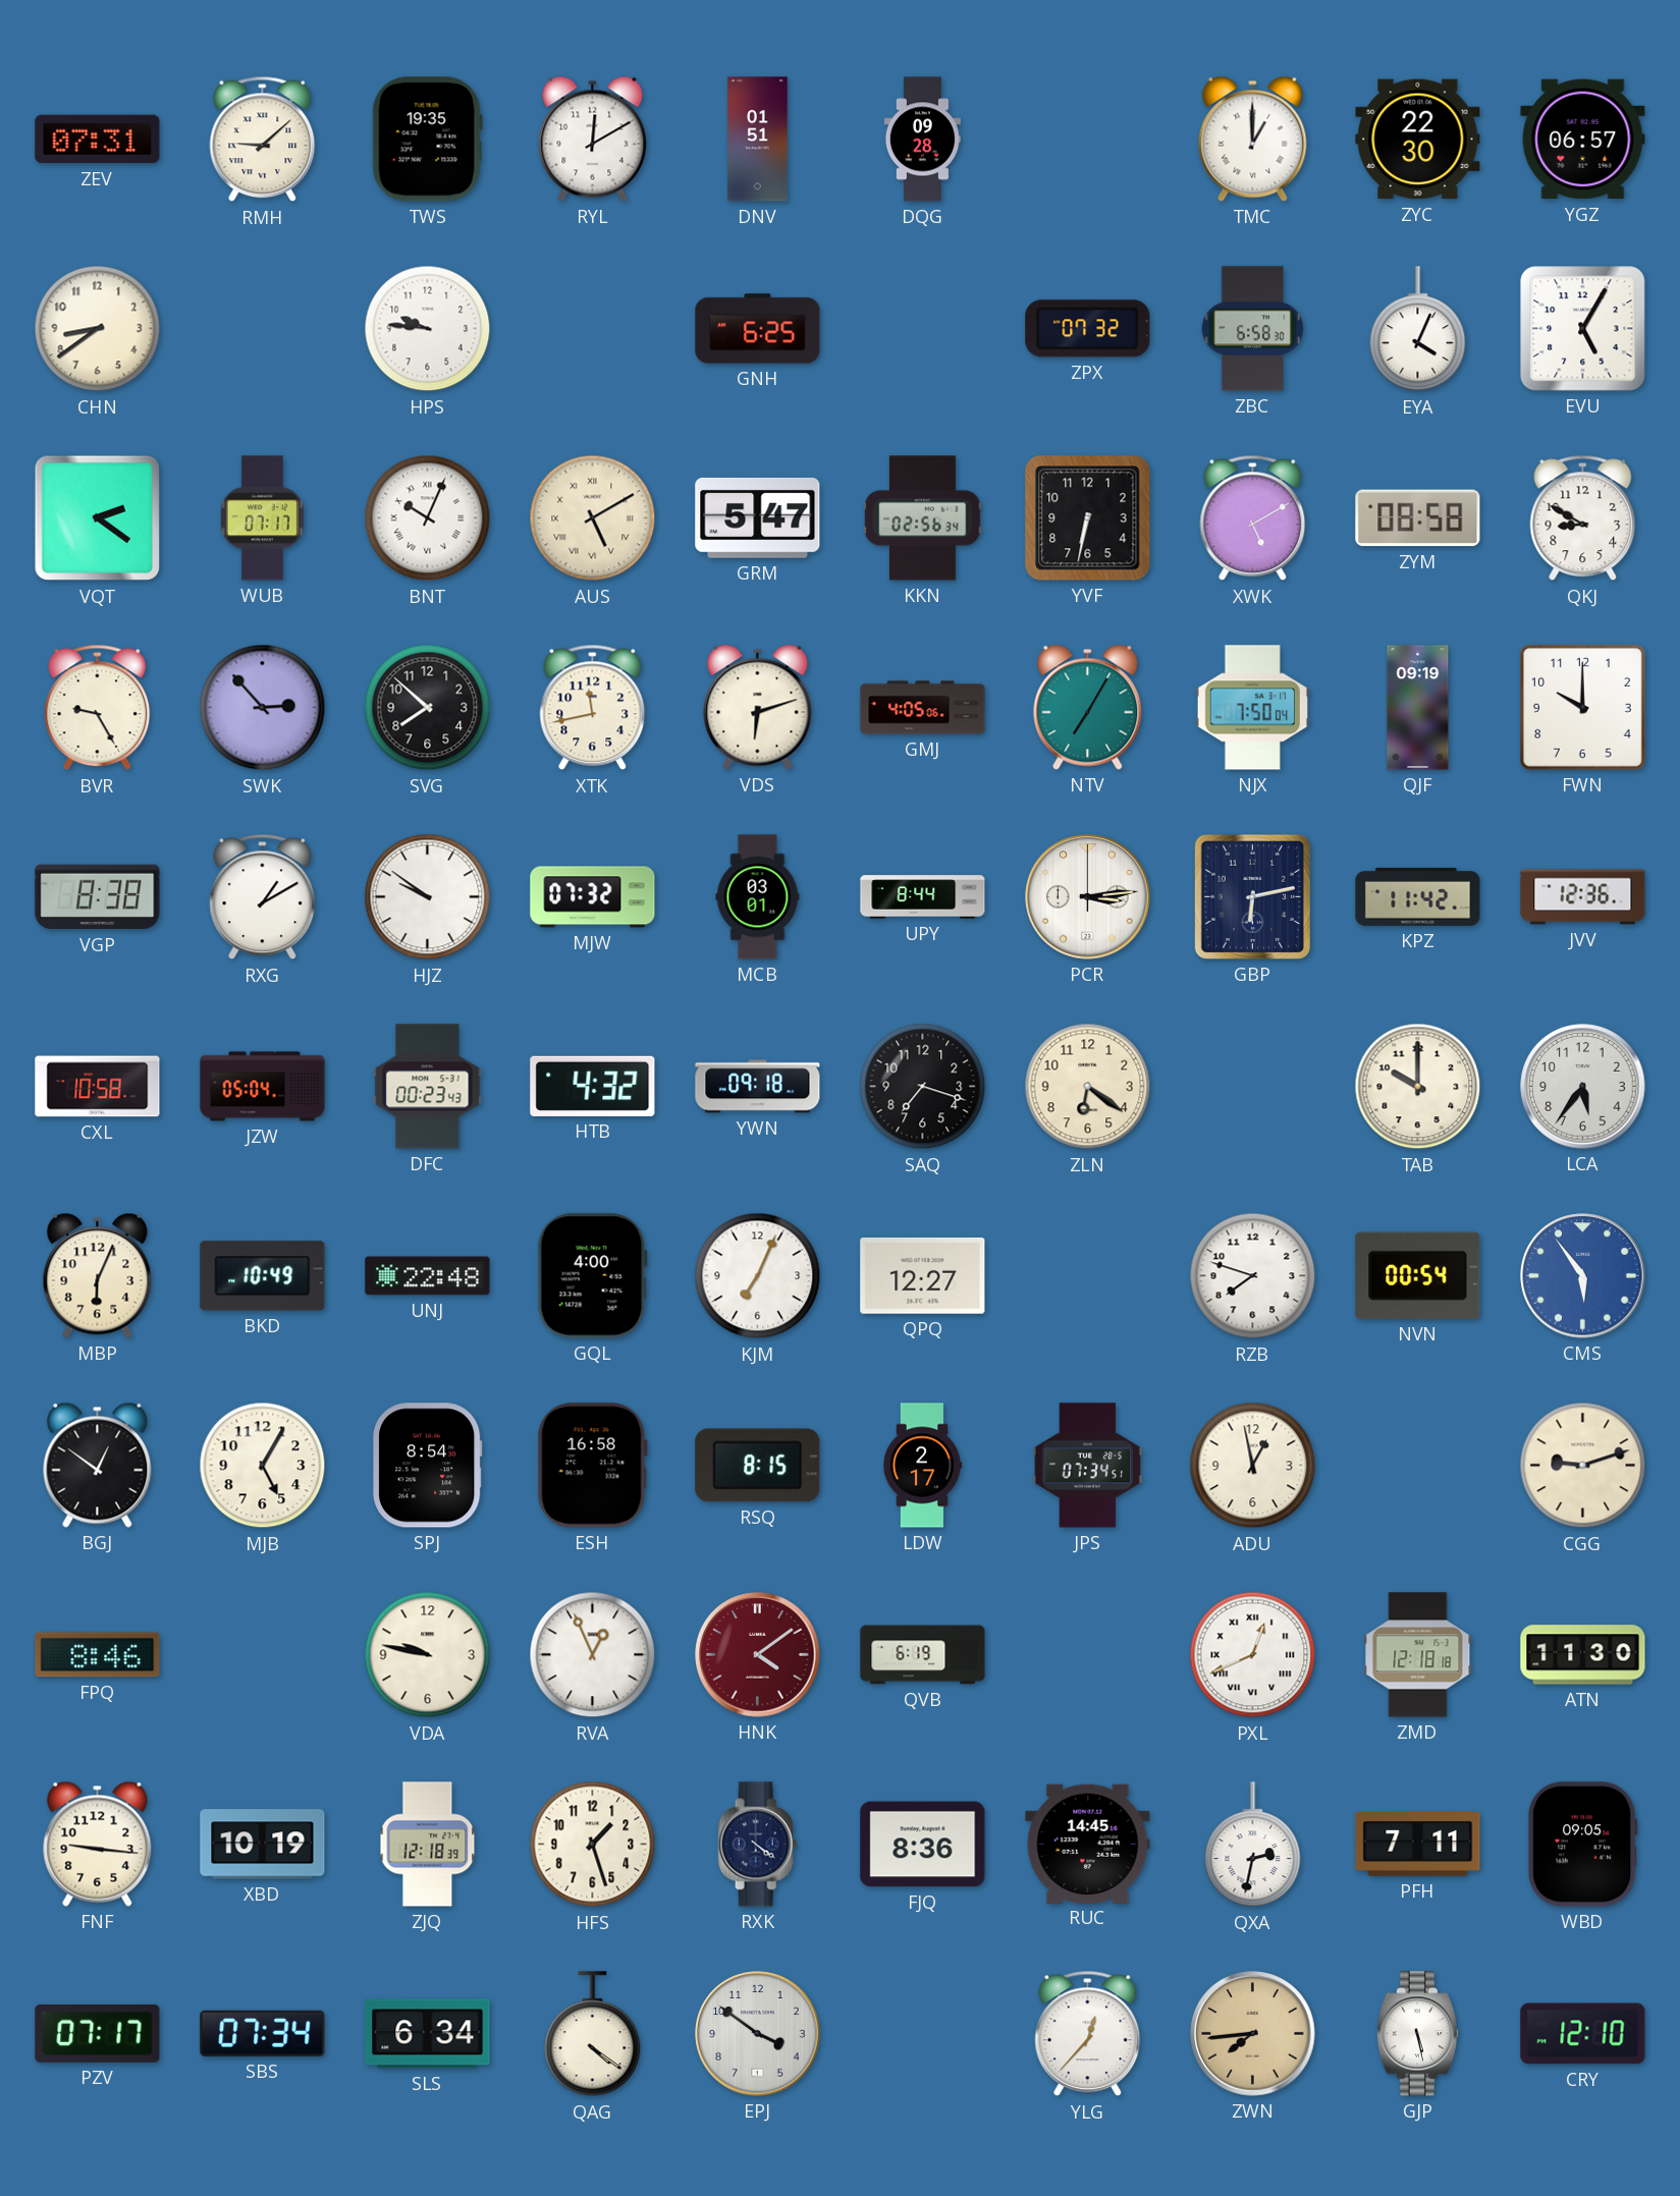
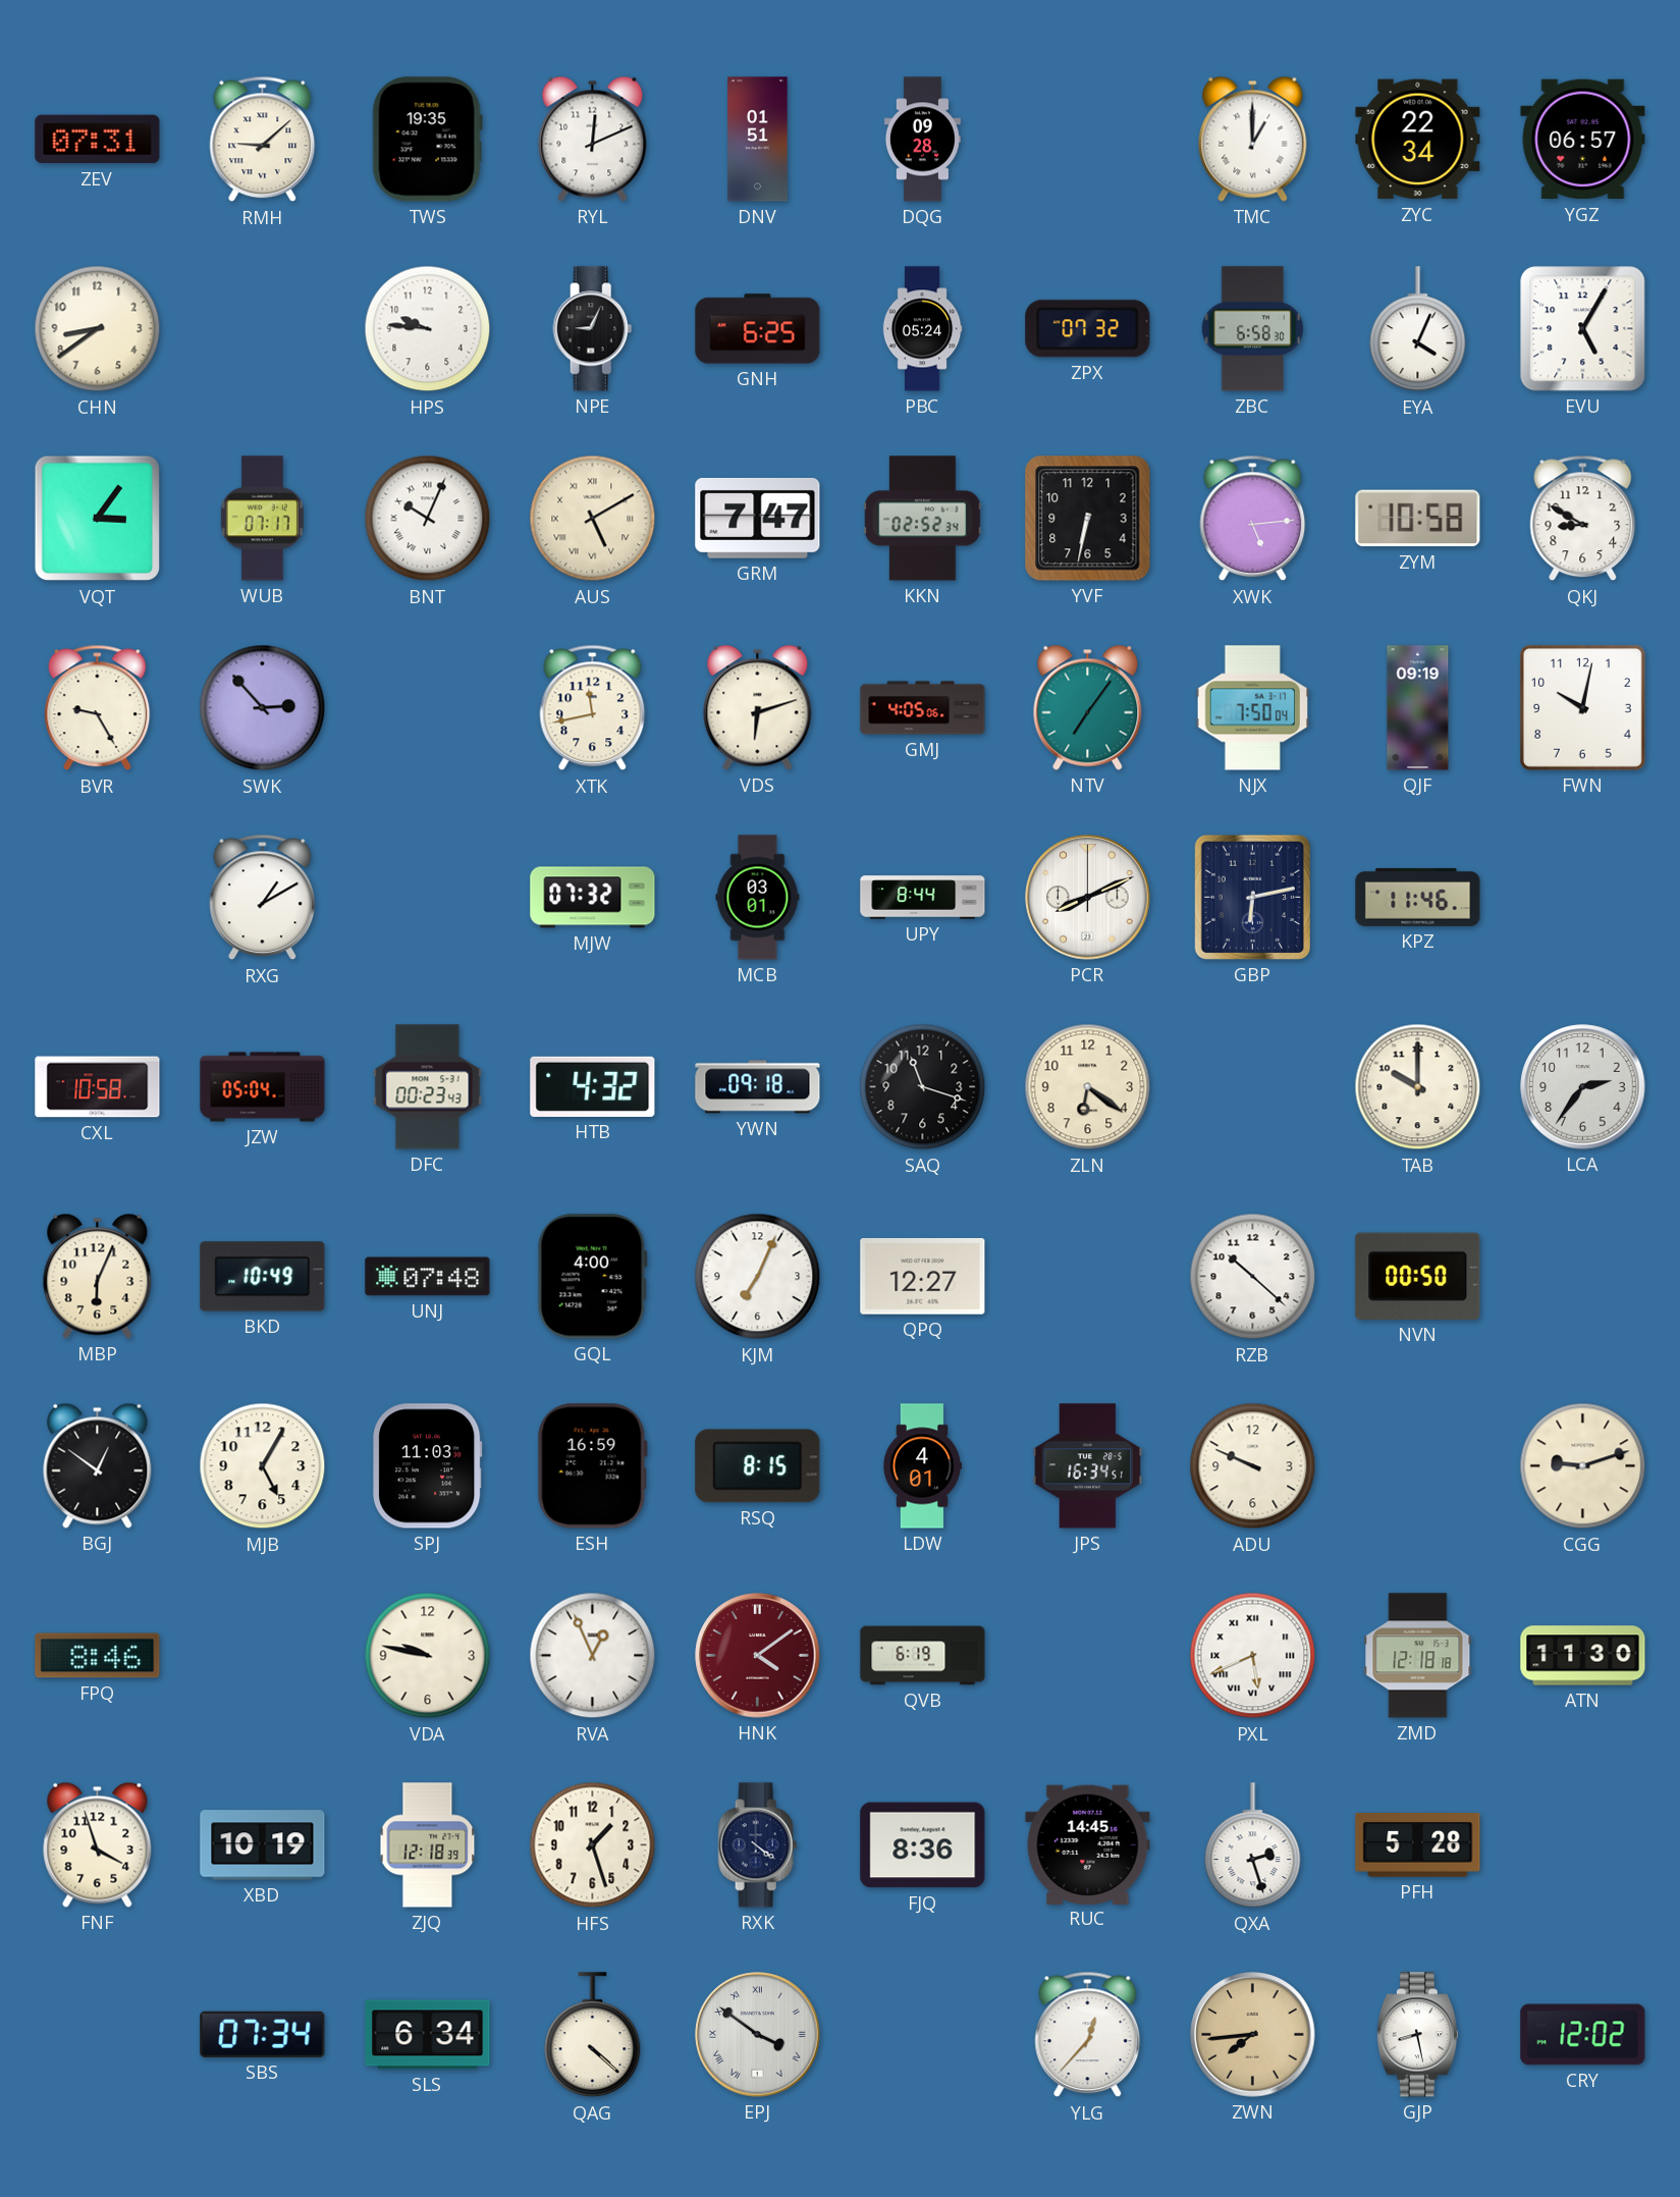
RYL: 12:10 -> 12:11
ZYC: 22:30 -> 22:34
NPE: none -> 9:04
PBC: none -> 05:24
VQT: 2:21 -> 3:06
GRM: 5:47 -> 7:47
KKN: 02:56 -> 02:52
XWK: 5:10 -> 5:14
ZYM: 08:58 -> 10:58
SVG: 7:52 -> none
NTV: 7:05 -> 7:06
FWN: 10:00 -> 10:02
VGP: 8:38 -> none
HJZ: 9:51 -> none
PCR: 3:14 -> 8:11
KPZ: 11:42 -> 11:46
JVV: 12:36 -> none
SAQ: 7:18 -> 11:18
LCA: 5:36 -> 2:36
UNJ: 22:48 -> 07:48
RZB: 7:48 -> 10:22
NVN: 00:54 -> 00:50
CMS: 5:54 -> none
SPJ: 8:54 -> 11:03
ESH: 16:58 -> 16:59
LDW: 2:17 -> 4:01
JPS: 07:34 -> 16:34
ADU: 12:58 -> 9:49
PXL: 12:41 -> 5:41
FNF: 9:16 -> 3:57
QXA: 2:32 -> 2:27
PFH: 7:11 -> 5:28
WBD: 09:05 -> none
PZV: 07:17 -> none
QAG: 4:21 -> 4:22
EPJ numerals: Arabic -> Roman
GJP: 5:28 -> 8:28
CRY: 12:10 -> 12:02
